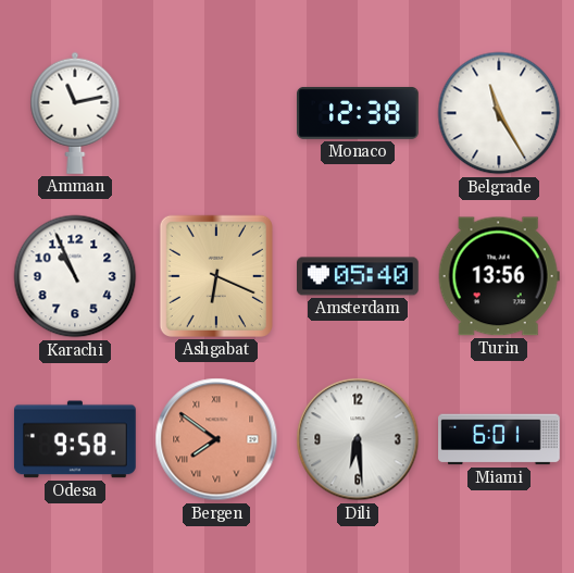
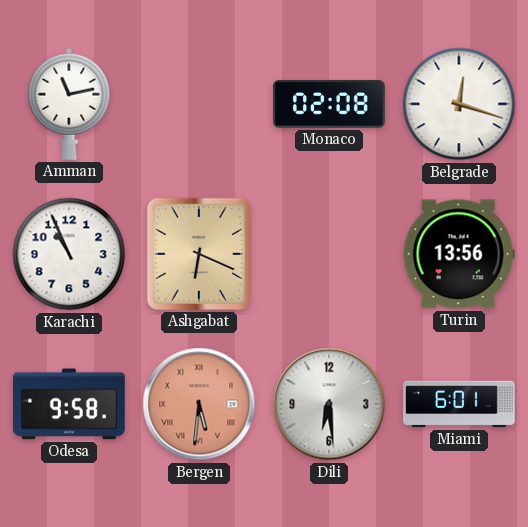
Monaco: 12:38 -> 02:08
Belgrade: 11:25 -> 12:18
Amsterdam: 05:40 -> none
Bergen: 7:51 -> 5:31
